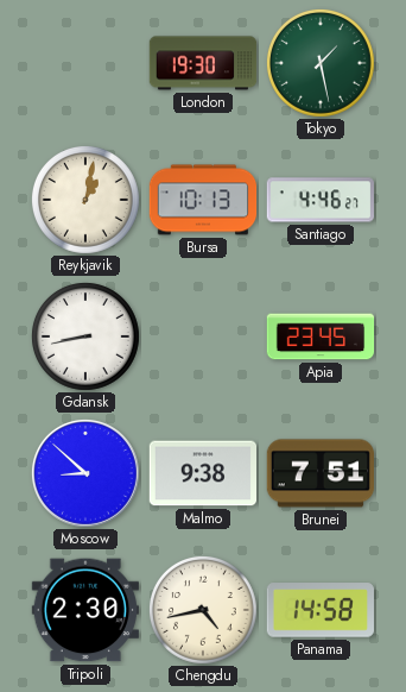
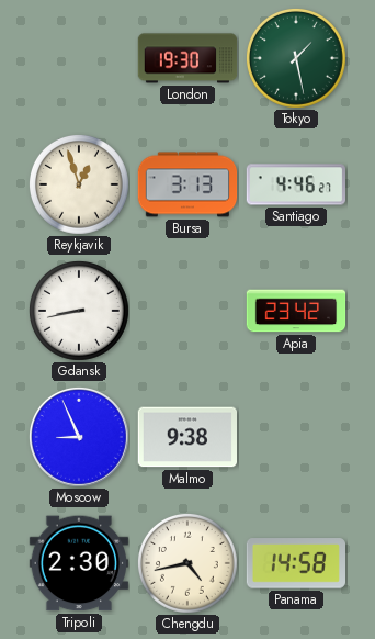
Reykjavik: 1:02 -> 12:57
Bursa: 10:13 -> 3:13
Apia: 23:45 -> 23:42
Moscow: 8:52 -> 8:56
Brunei: 7:51 -> none
